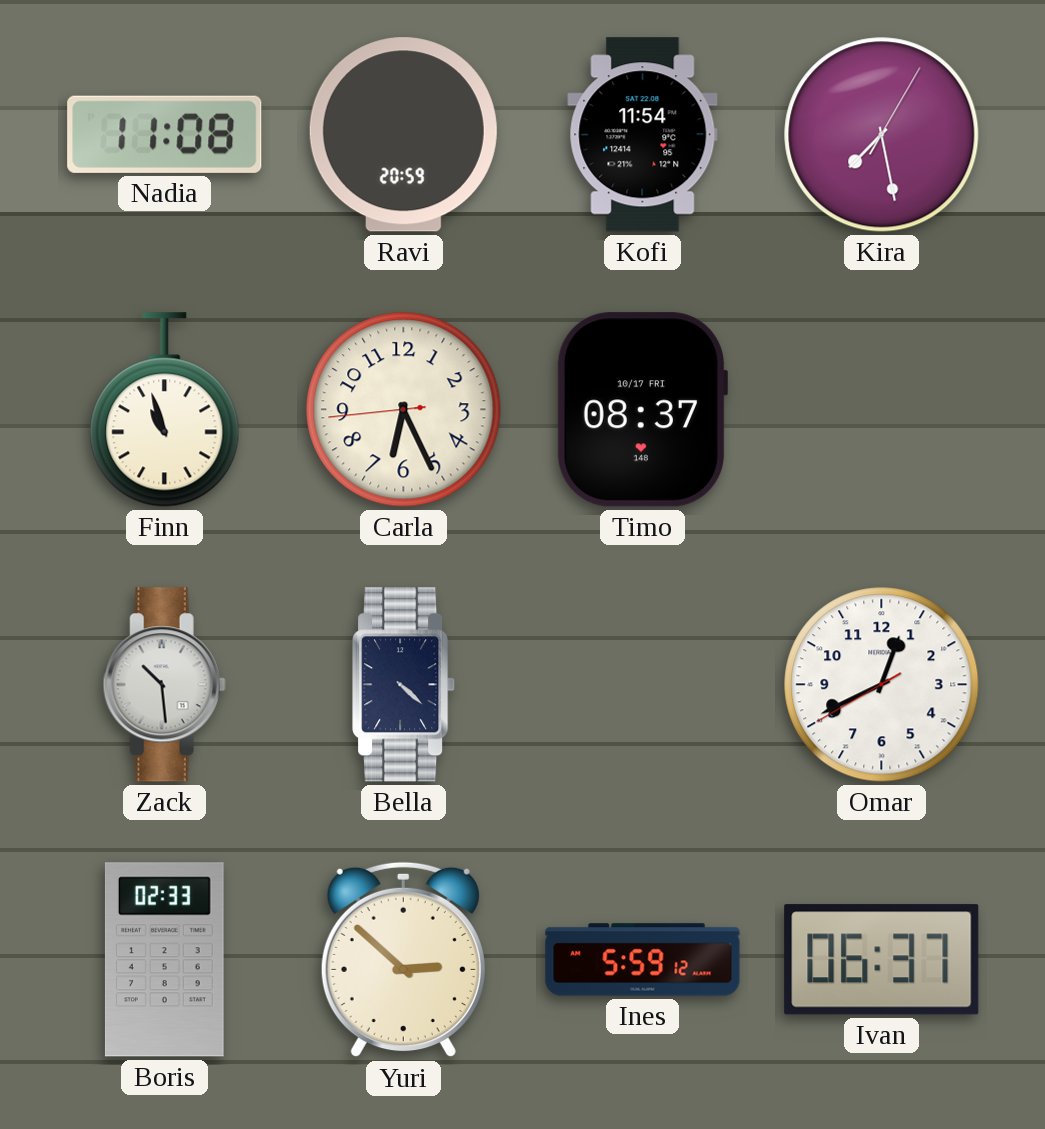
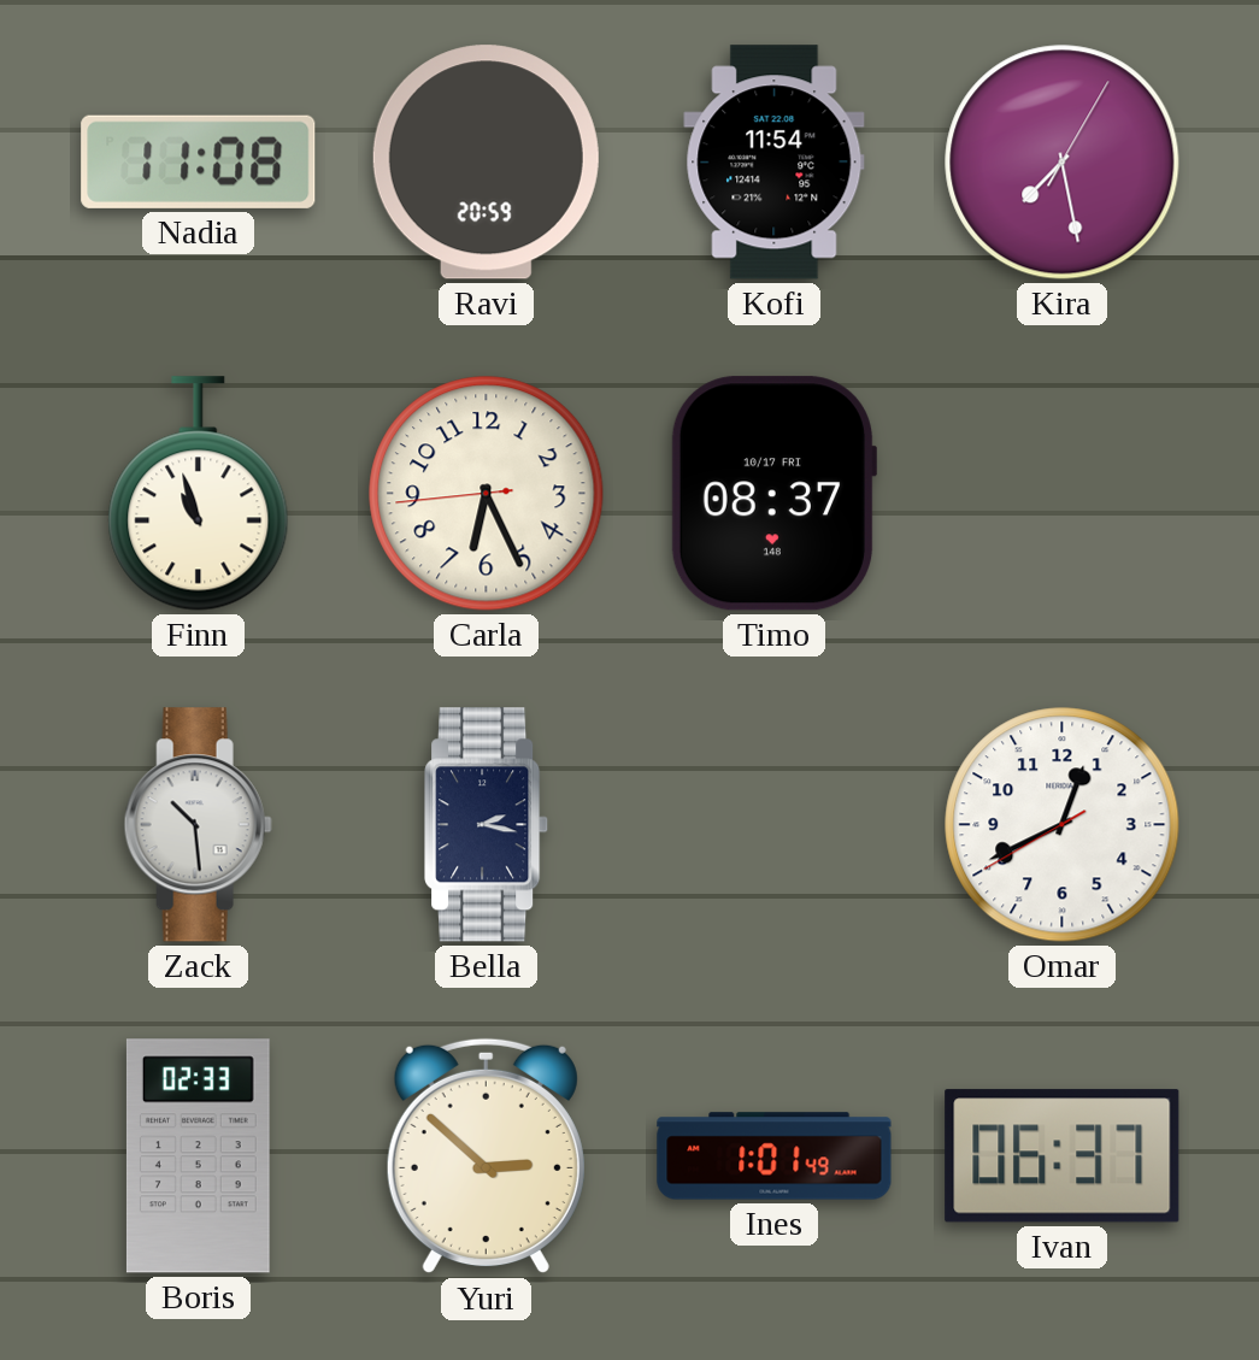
Bella: 4:22 -> 2:17
Ines: 5:59 -> 1:01
